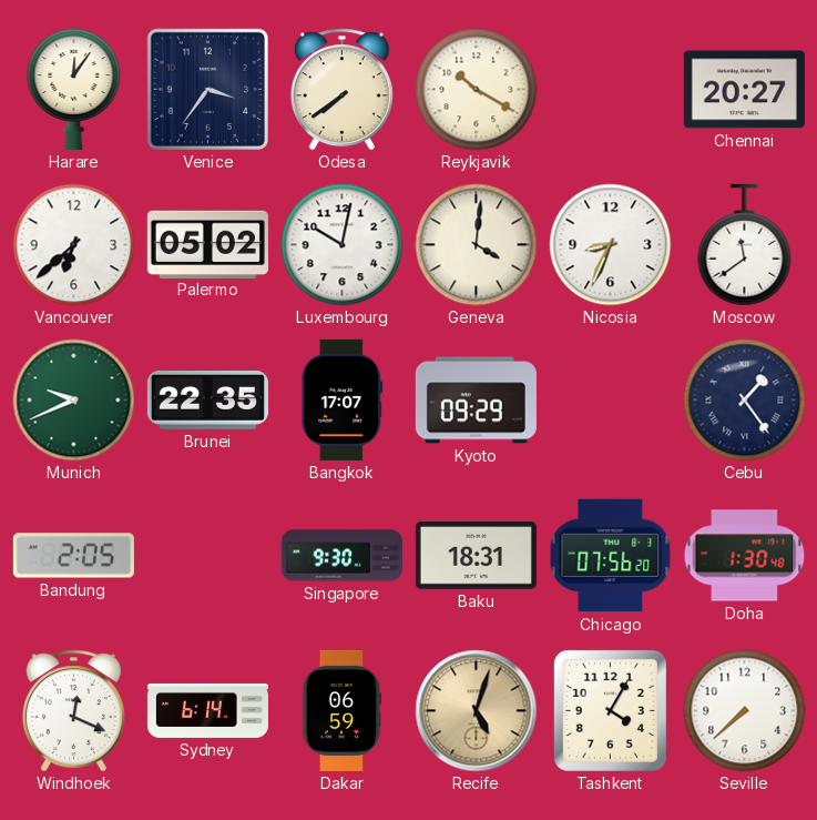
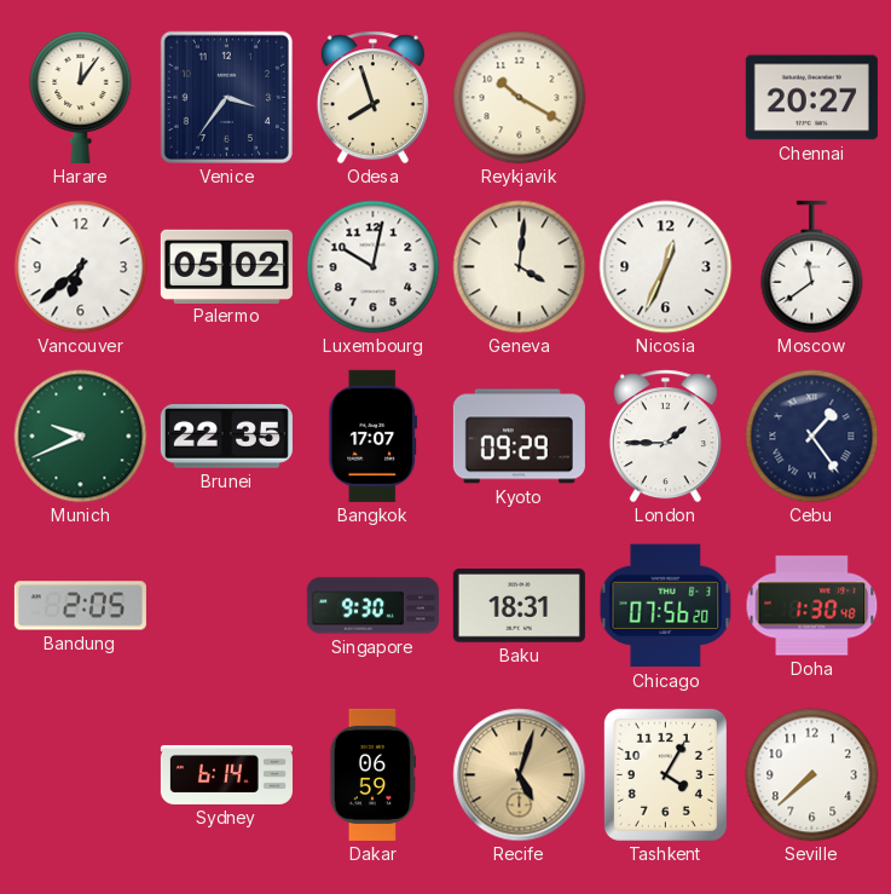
Odesa: 7:39 -> 7:57
Nicosia: 8:34 -> 12:34
London: none -> 1:45
Windhoek: 12:19 -> none
